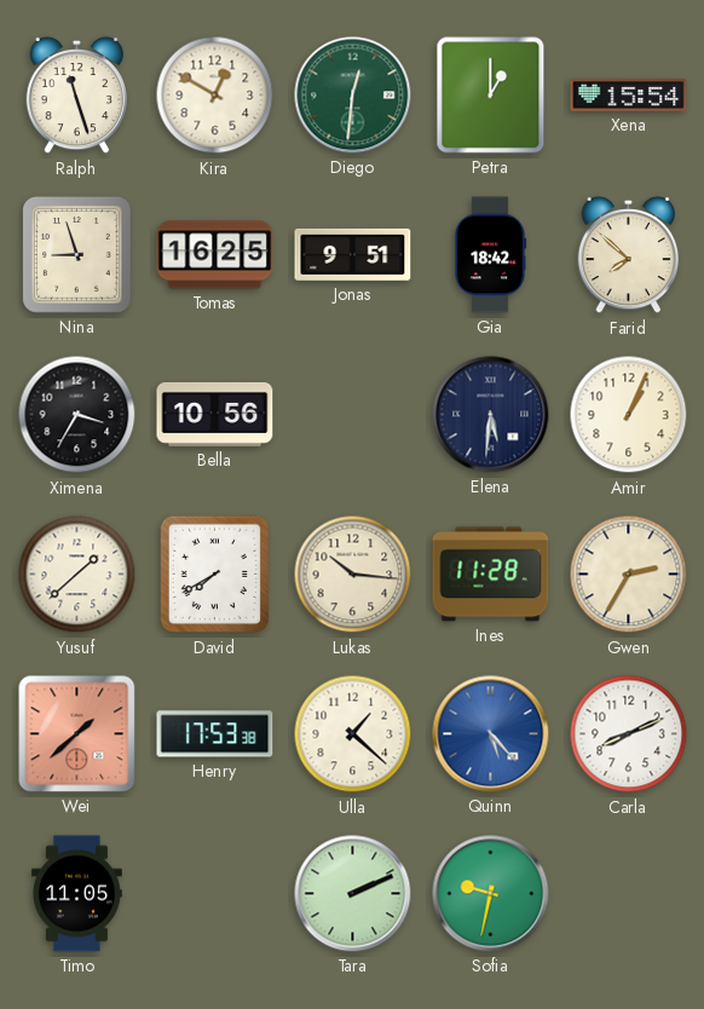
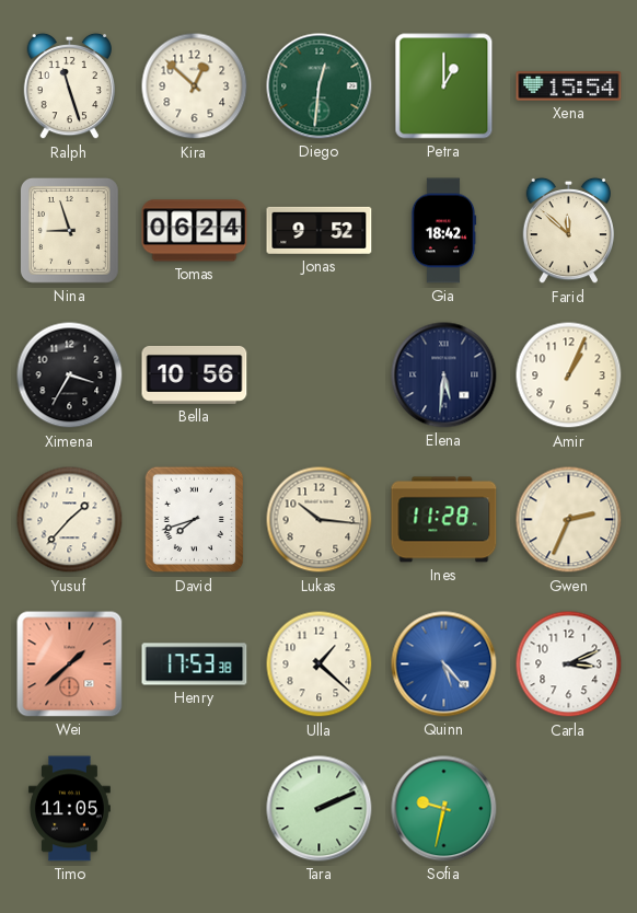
Kira: 12:50 -> 12:52
Tomas: 16:25 -> 06:24
Jonas: 9:51 -> 9:52
Farid: 7:52 -> 11:52
Yusuf: 1:38 -> 1:37
David: 7:40 -> 7:42
Gwen: 2:35 -> 2:34
Carla: 8:11 -> 3:11
